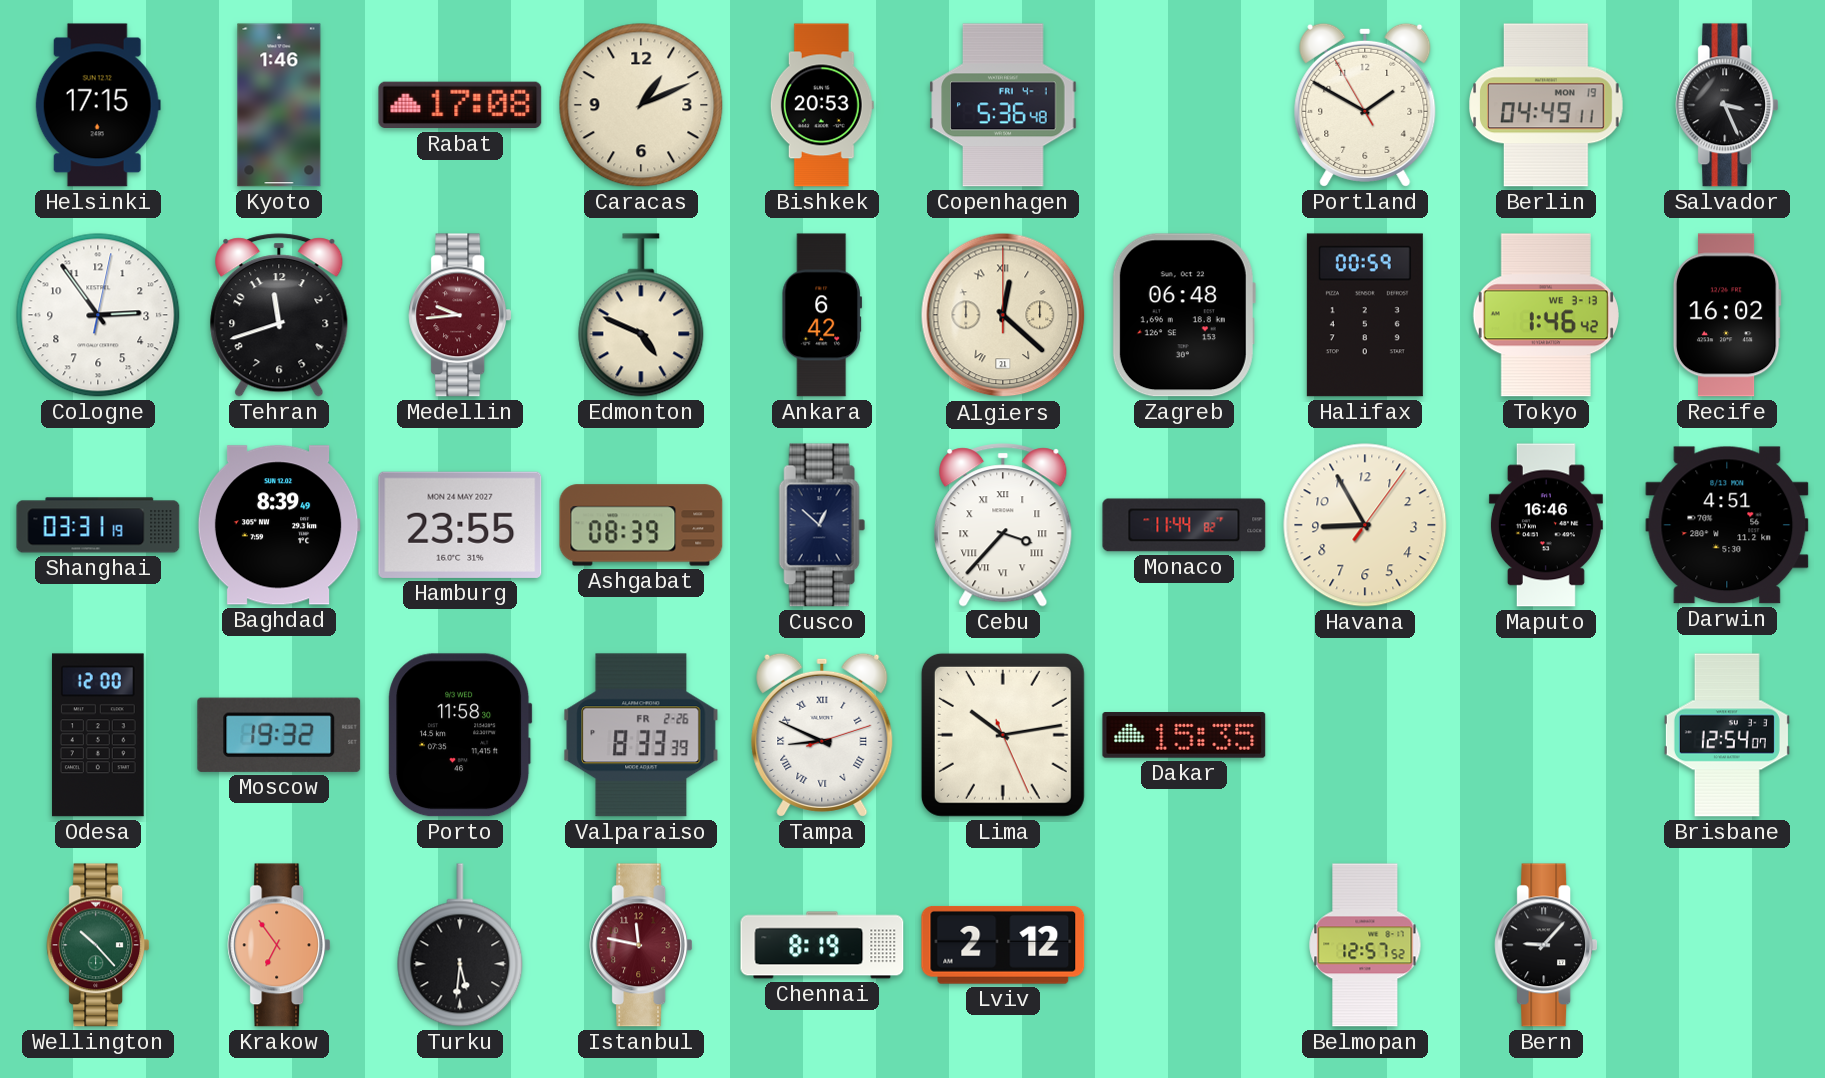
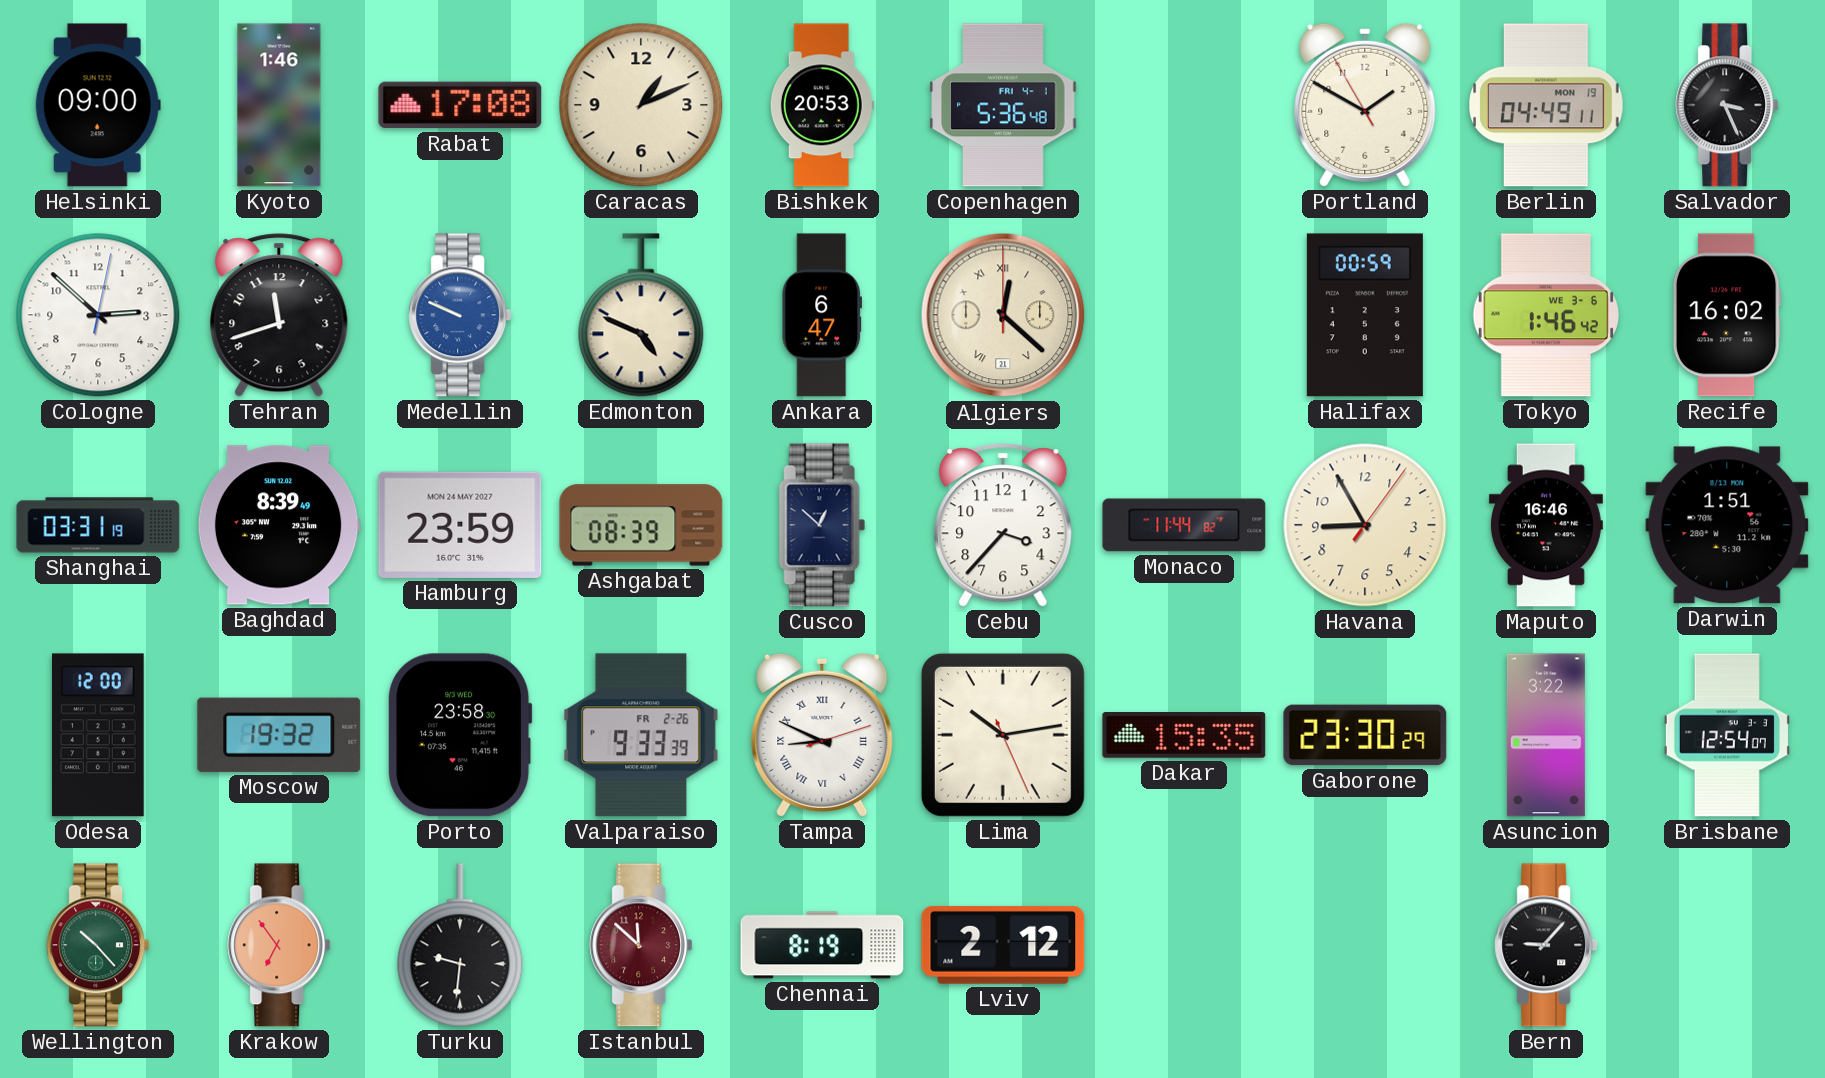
Helsinki: 17:15 -> 09:00
Cologne: 2:54 -> 2:52
Medellin: 9:44 -> 9:49
Medellin dial: burgundy -> blue
Ankara: 6:42 -> 6:47
Zagreb: 06:48 -> none
Tokyo date: WE 3-13 -> WE 3-6
Hamburg: 23:55 -> 23:59
Cebu numerals: Roman -> Arabic
Darwin: 4:51 -> 1:51
Porto: 11:58 -> 23:58
Valparaiso: 8:33 -> 9:33
Gaborone: none -> 23:30
Asuncion: none -> 3:22
Turku: 5:31 -> 9:31
Istanbul: 11:47 -> 11:52
Belmopan: 12:57 -> none
